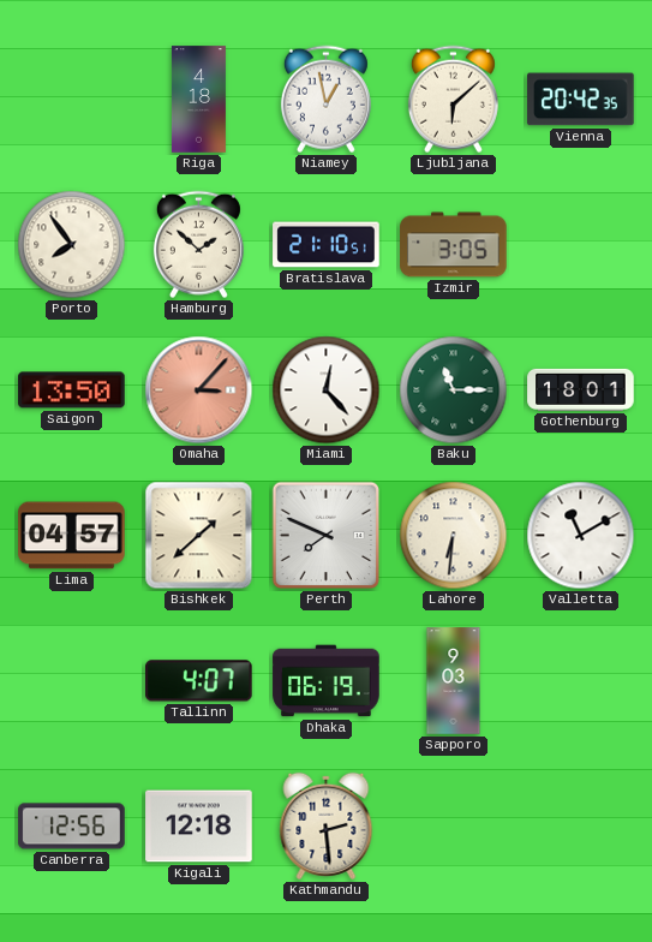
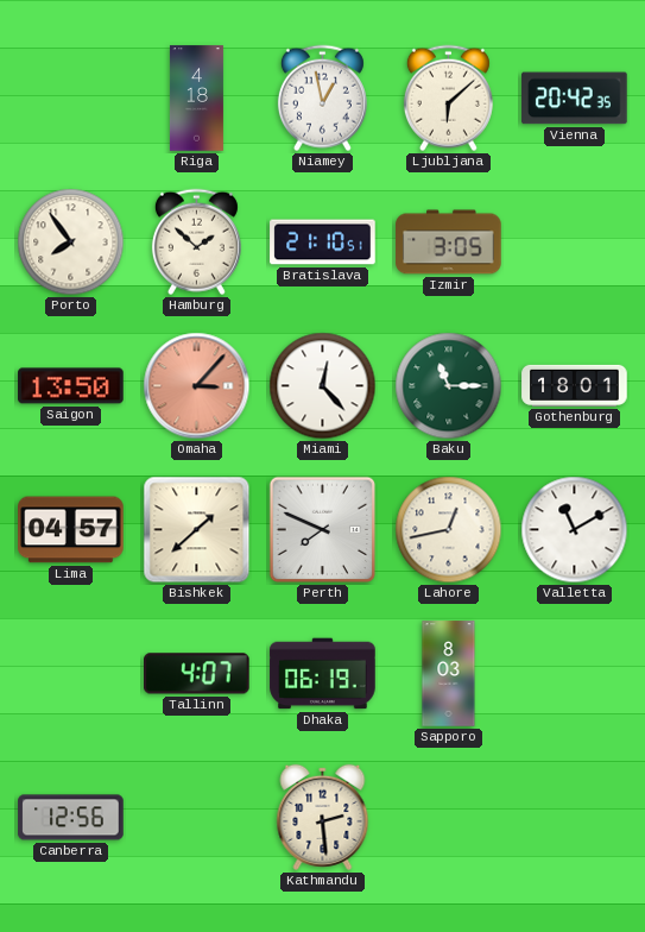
Lahore: 6:31 -> 12:43
Sapporo: 9:03 -> 8:03
Kigali: 12:18 -> none
